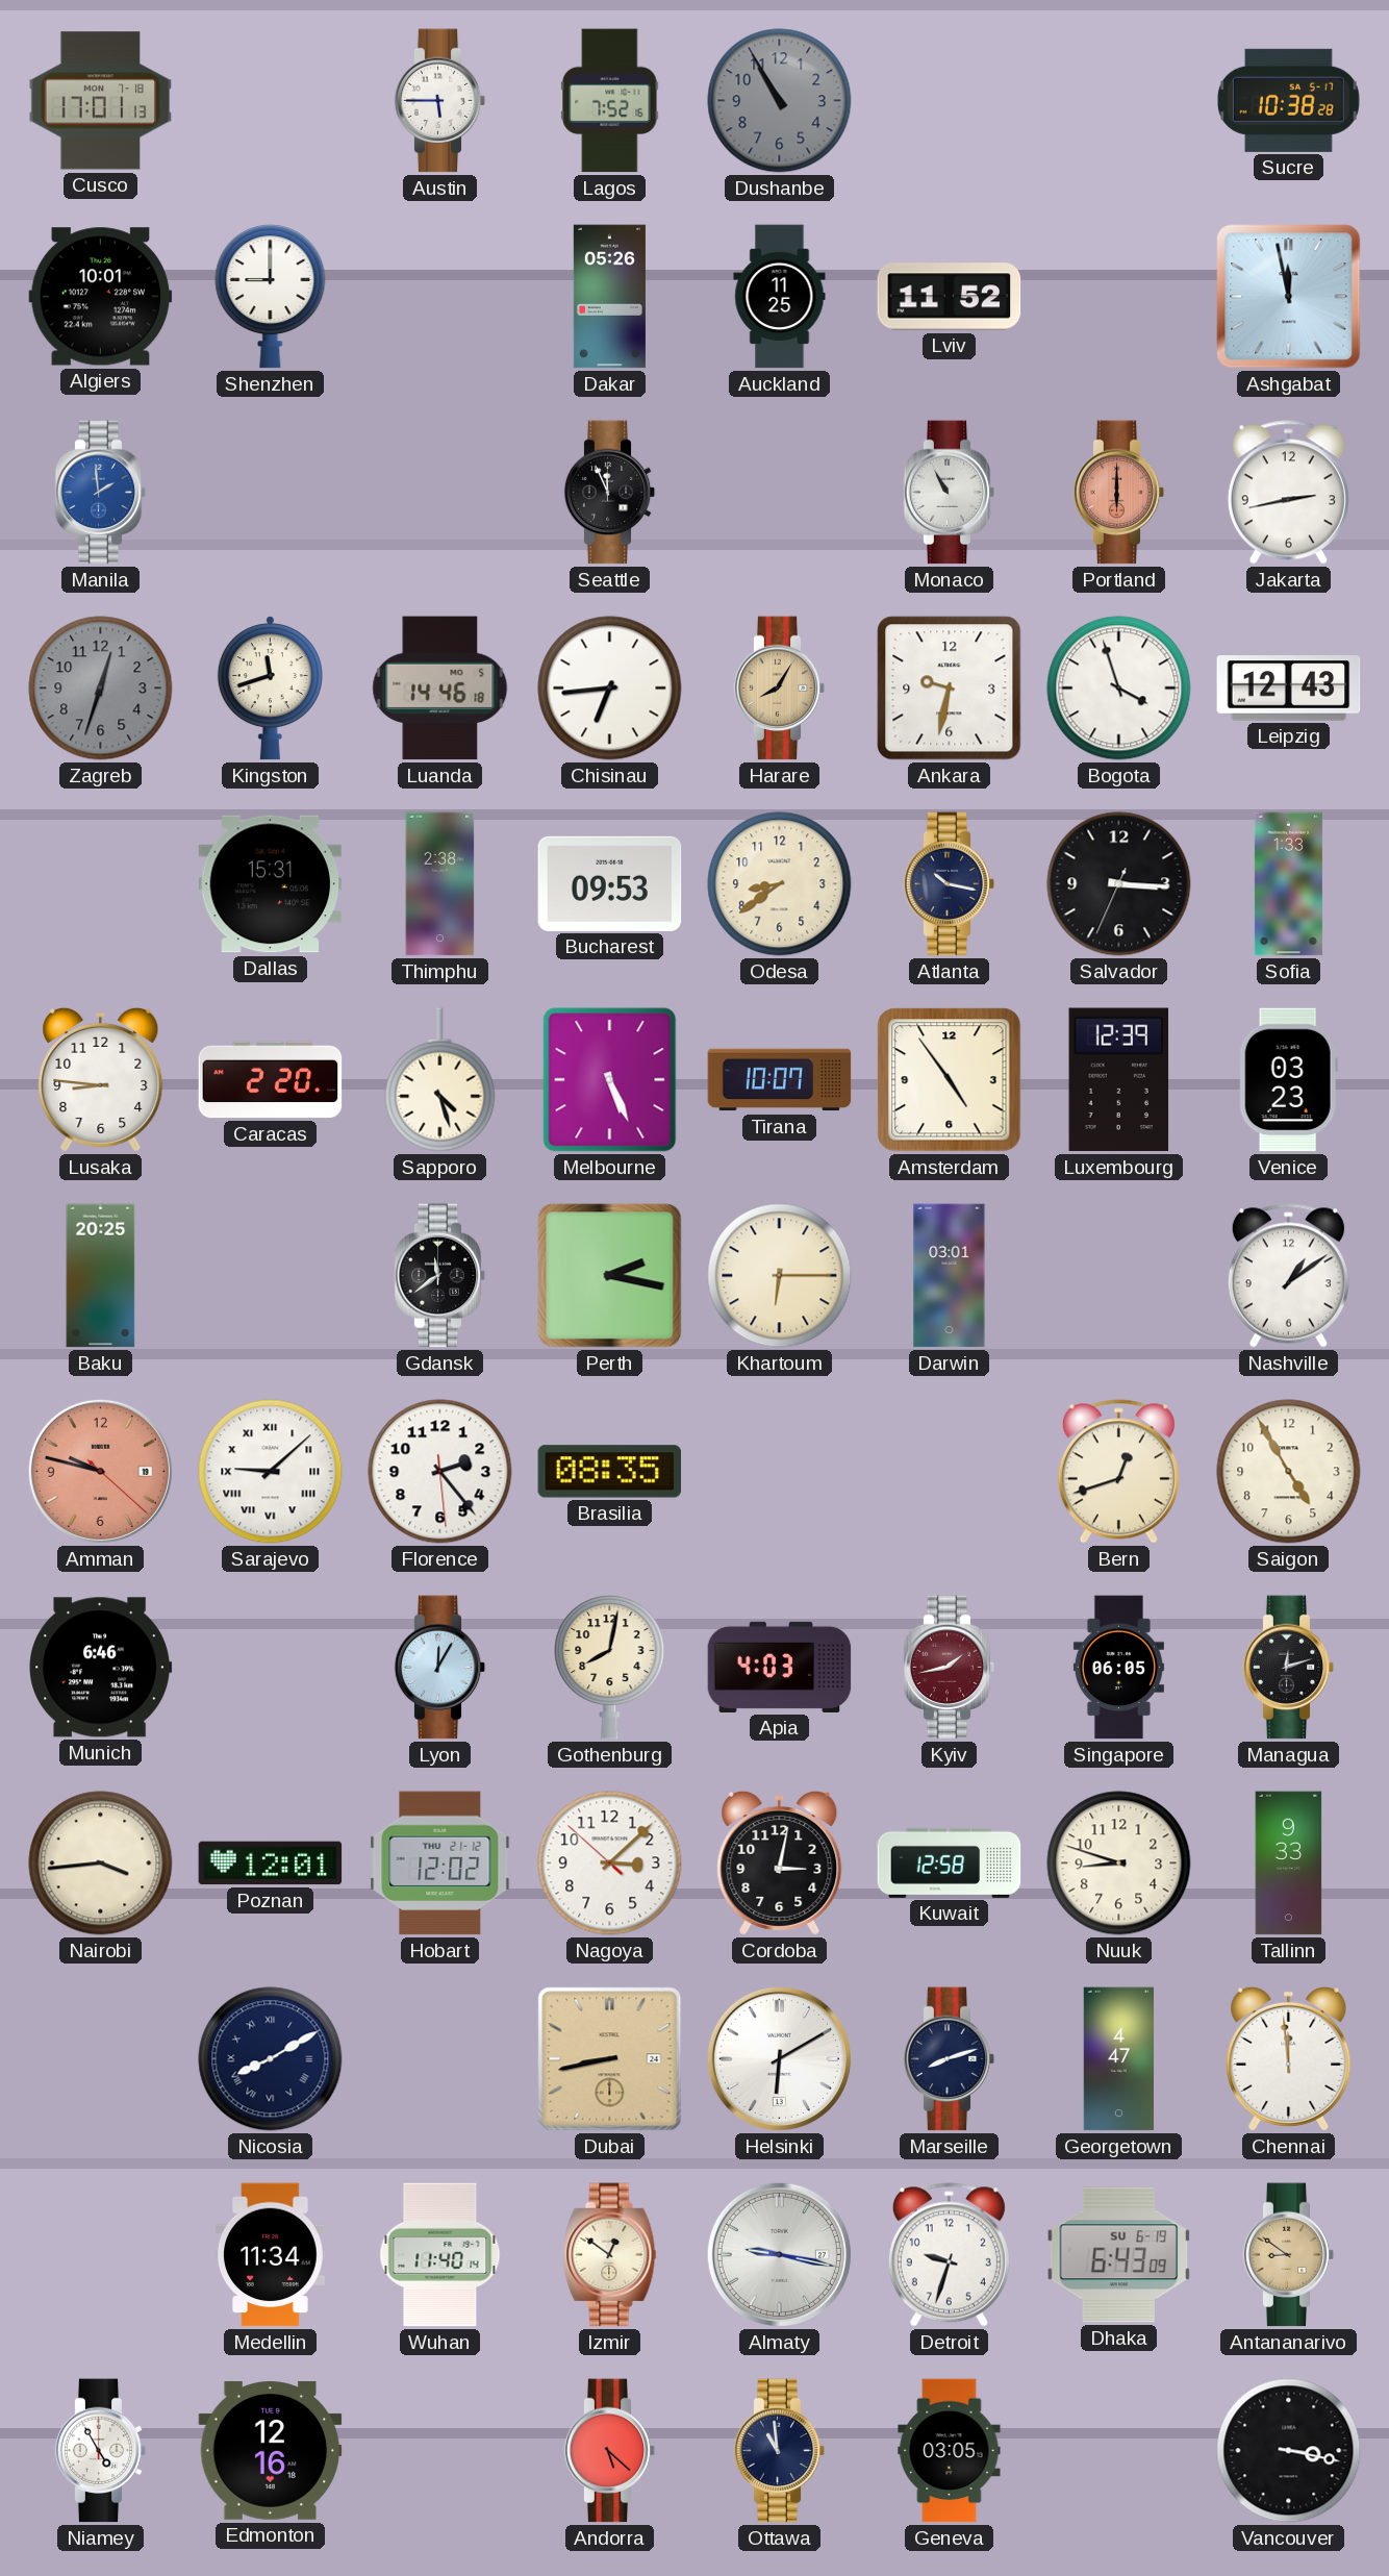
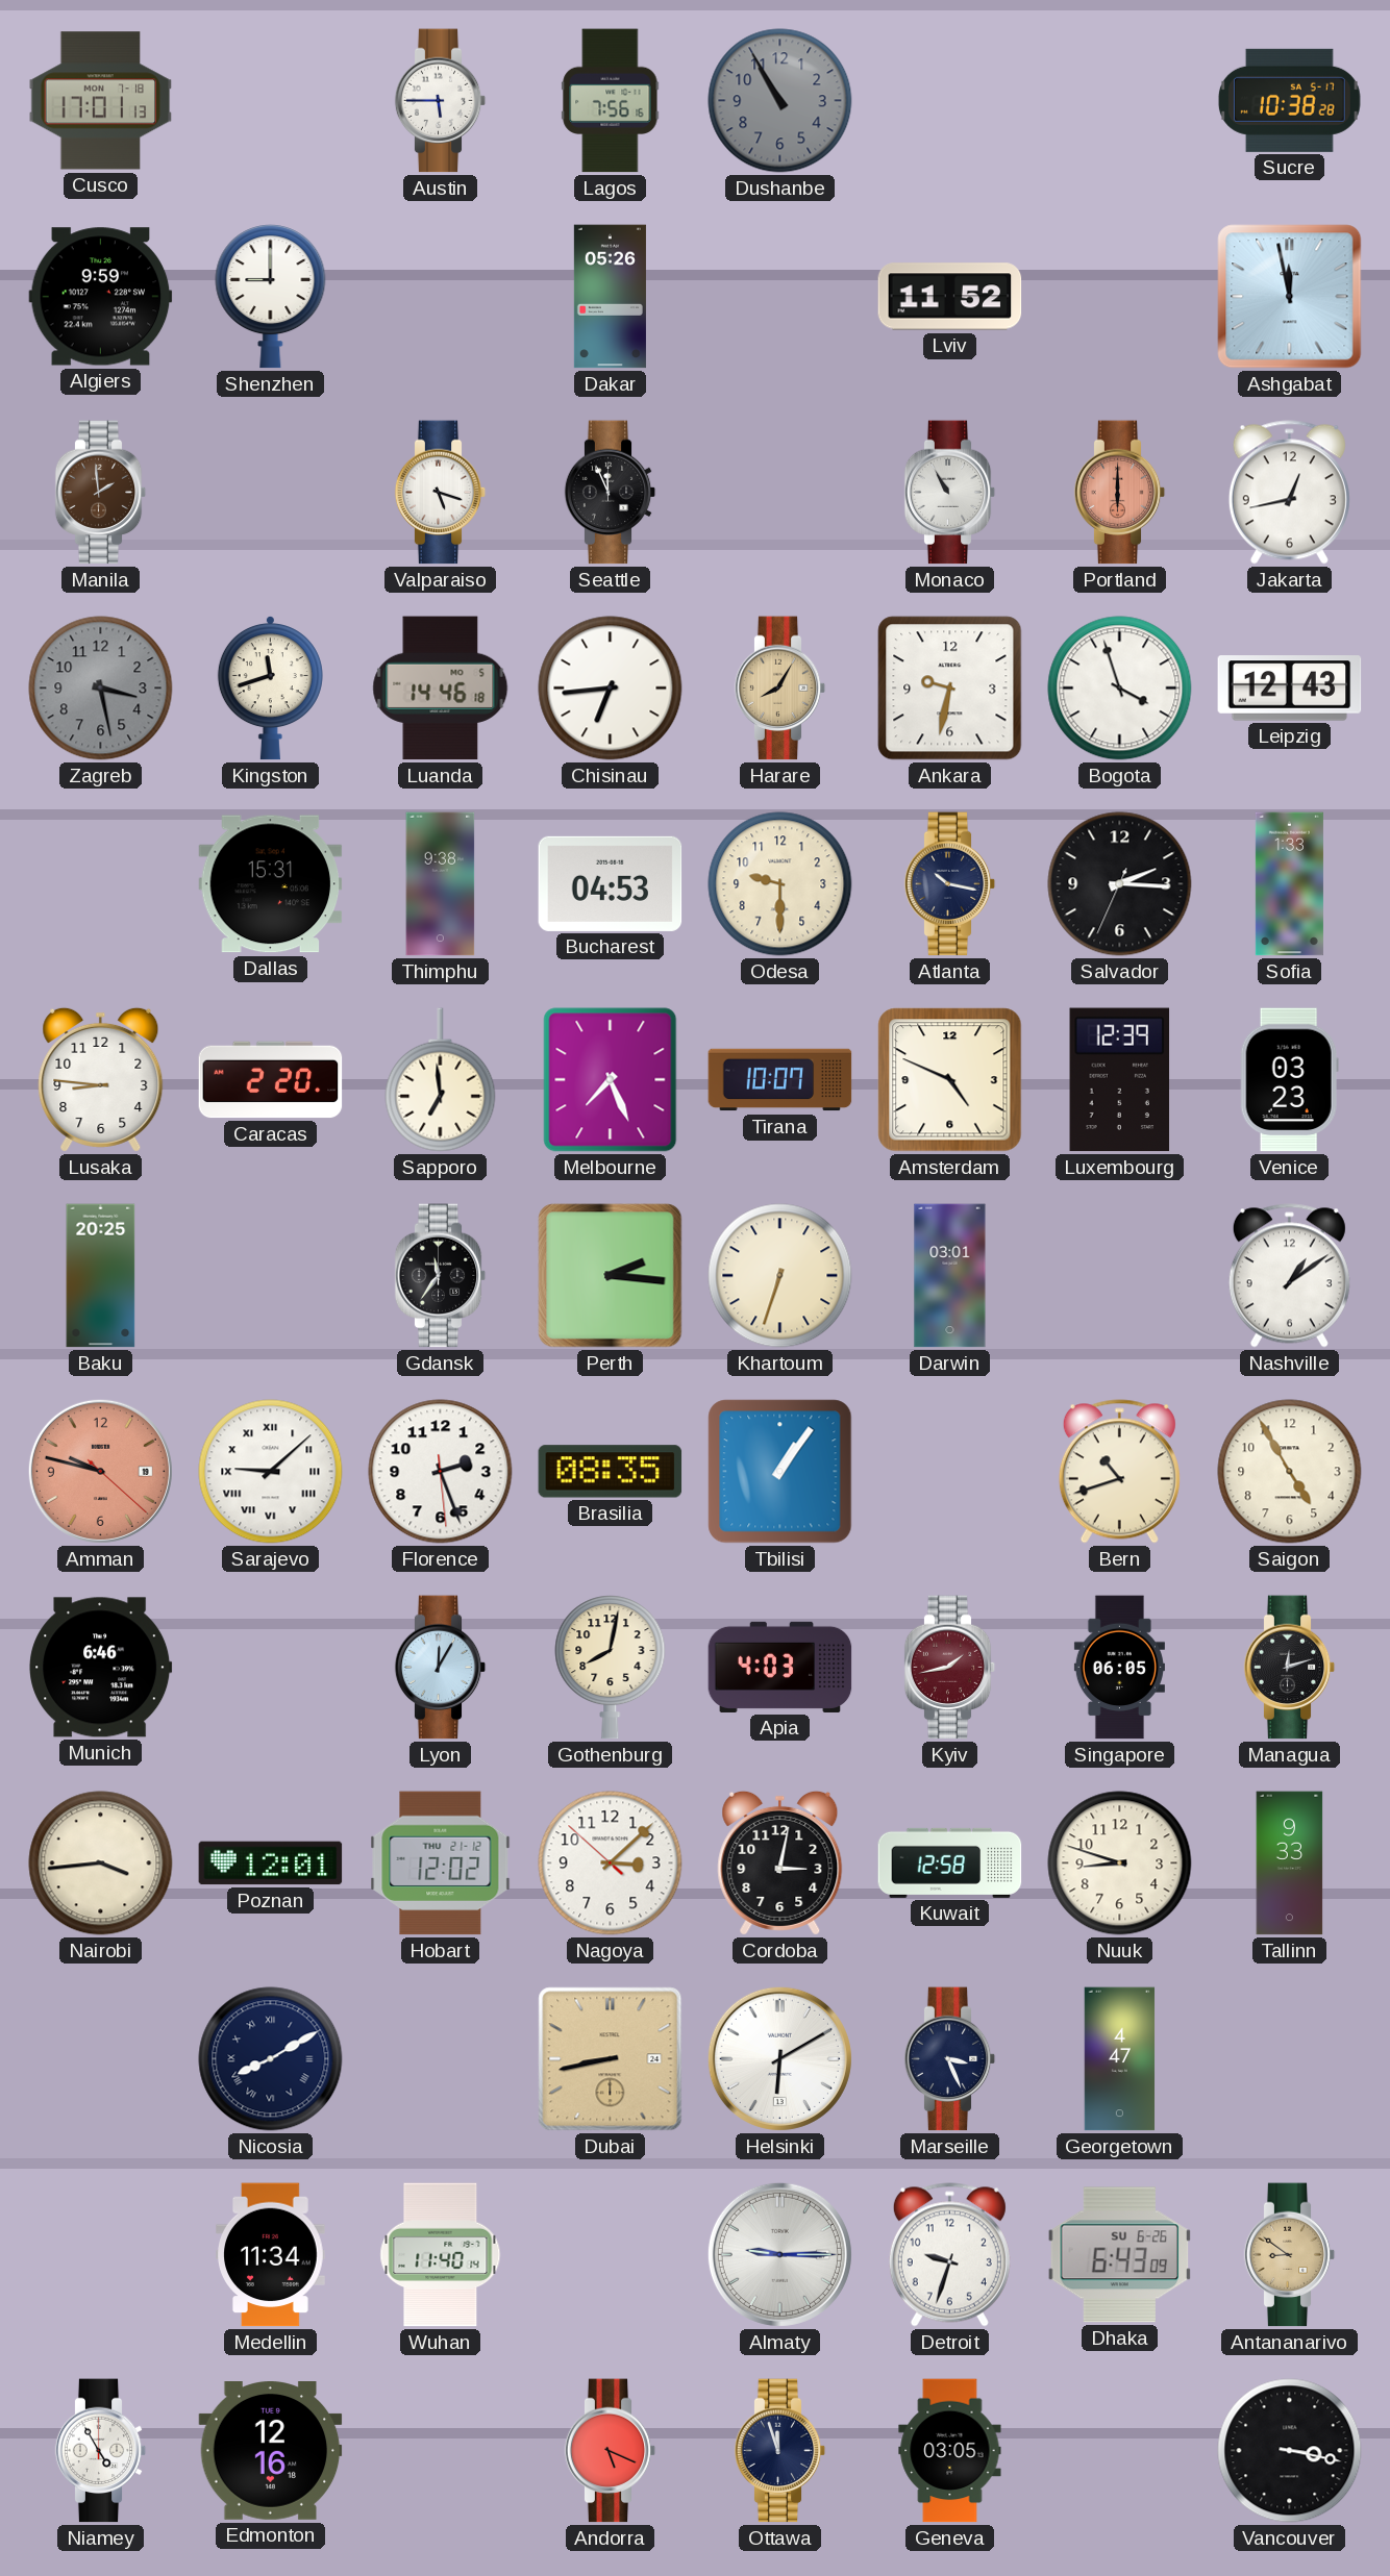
Lagos: 7:52 -> 7:56
Algiers: 10:01 -> 9:59
Auckland: 11:25 -> none
Manila dial: blue -> brown
Valparaiso: none -> 5:18
Jakarta: 2:43 -> 12:43
Zagreb: 12:33 -> 3:28
Thimphu: 2:38 -> 9:38
Bucharest: 09:53 -> 04:53
Odesa: 8:39 -> 9:30
Salvador: 3:15 -> 2:15
Sapporo: 4:27 -> 6:59
Melbourne: 5:26 -> 7:26
Amsterdam: 4:54 -> 4:49
Gdansk: 11:39 -> 11:36
Perth: 2:17 -> 2:16
Khartoum: 6:15 -> 6:33
Florence: 2:23 -> 2:26
Tbilisi: none -> 1:06
Bern: 12:42 -> 10:42
Marseille: 8:12 -> 3:26
Chennai: 11:59 -> none
Izmir: 12:51 -> none
Almaty: 9:17 -> 9:15
Dhaka date: SU 6-19 -> SU 6-26
Andorra: 5:22 -> 5:19
Ottawa: 10:59 -> 11:57
